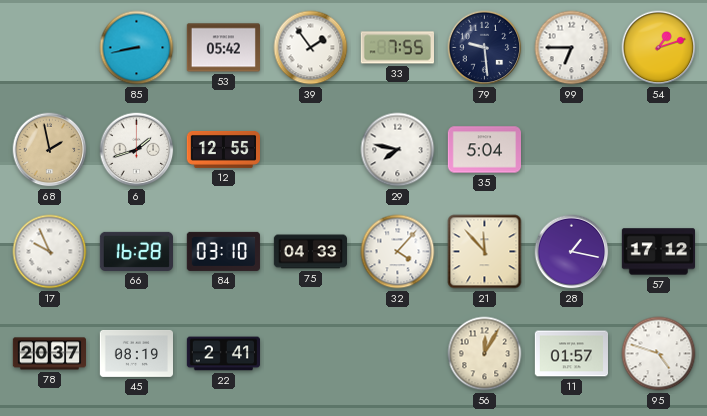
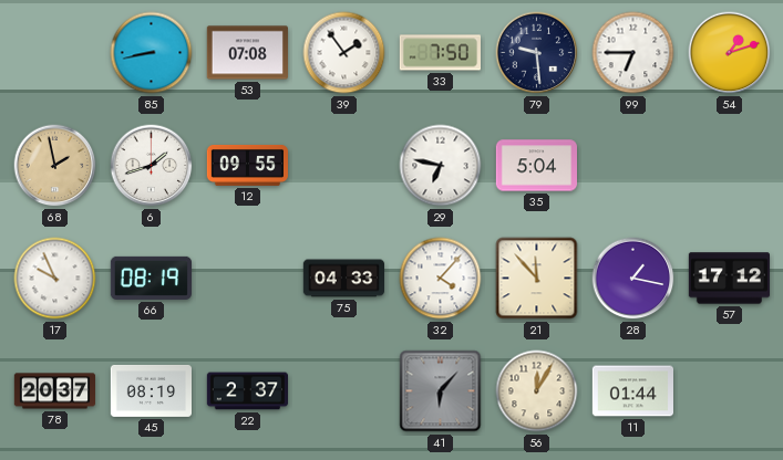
53: 05:42 -> 07:08
33: 7:55 -> 7:50
12: 12:55 -> 09:55
29: 7:47 -> 6:47
66: 16:28 -> 08:19
84: 03:10 -> none
22: 2:41 -> 2:37
41: none -> 6:07
11: 01:57 -> 01:44
95: 4:48 -> none
